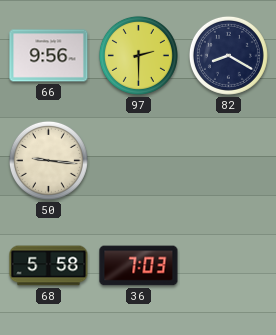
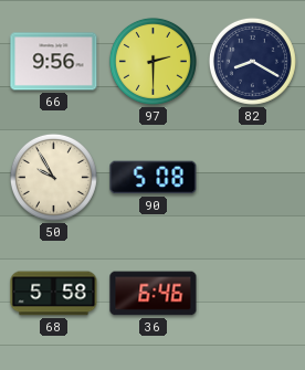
50: 9:16 -> 9:55
90: none -> 5:08
36: 7:03 -> 6:46
